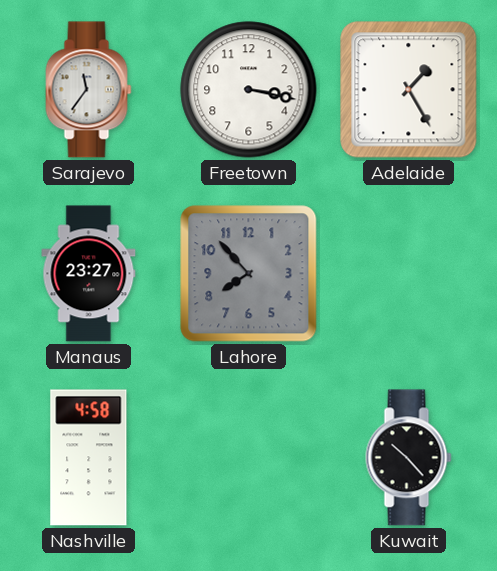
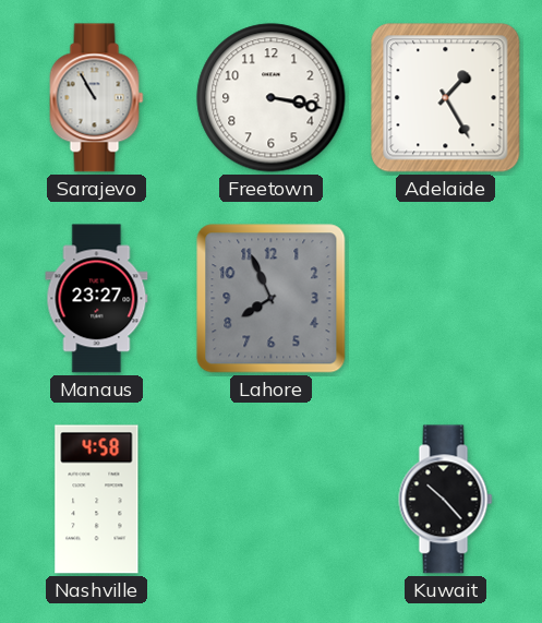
Sarajevo: 11:36 -> 10:55
Lahore: 7:53 -> 7:56
